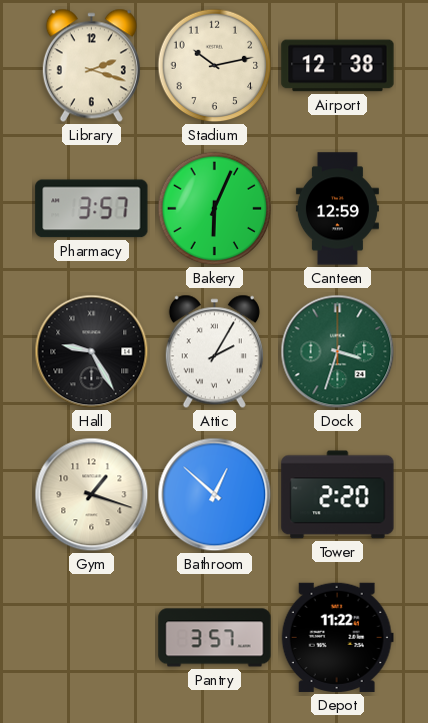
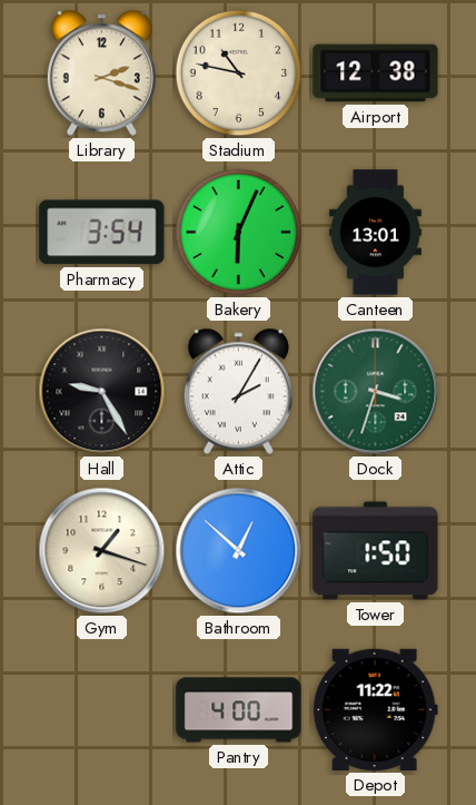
Stadium: 10:13 -> 10:47
Pharmacy: 3:57 -> 3:54
Canteen: 12:59 -> 13:01
Tower: 2:20 -> 1:50
Pantry: 3:57 -> 4:00
